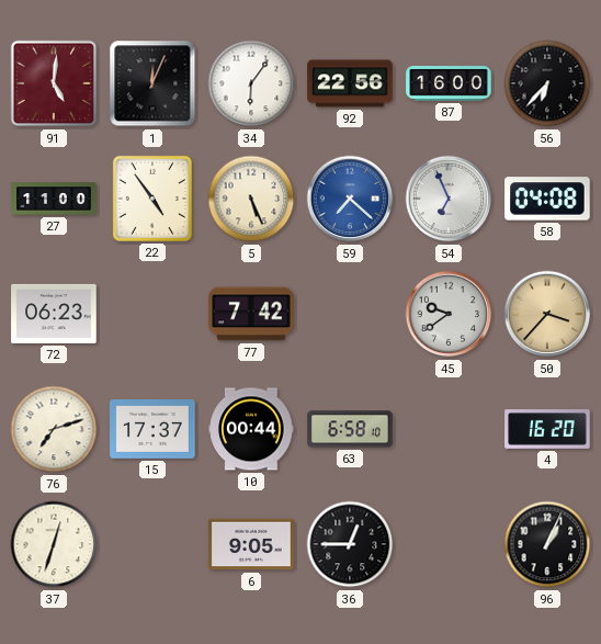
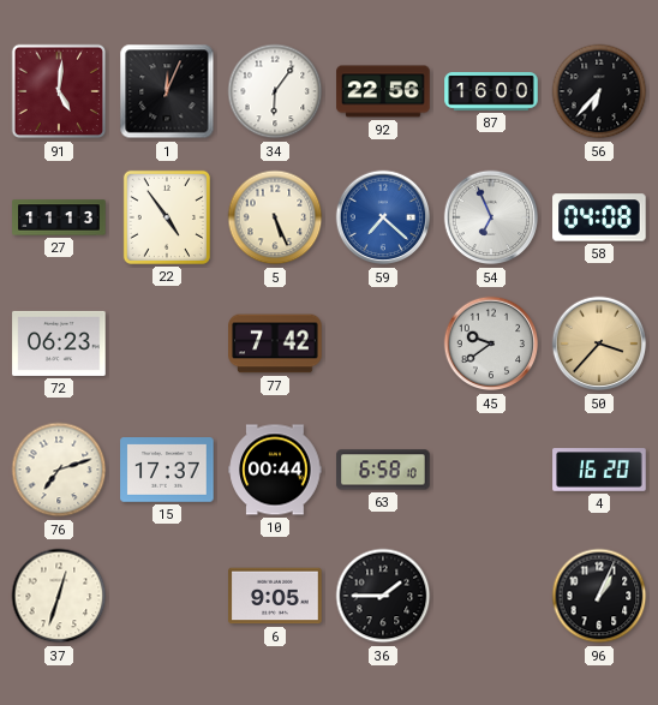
27: 11:00 -> 11:13
36: 12:45 -> 1:45
